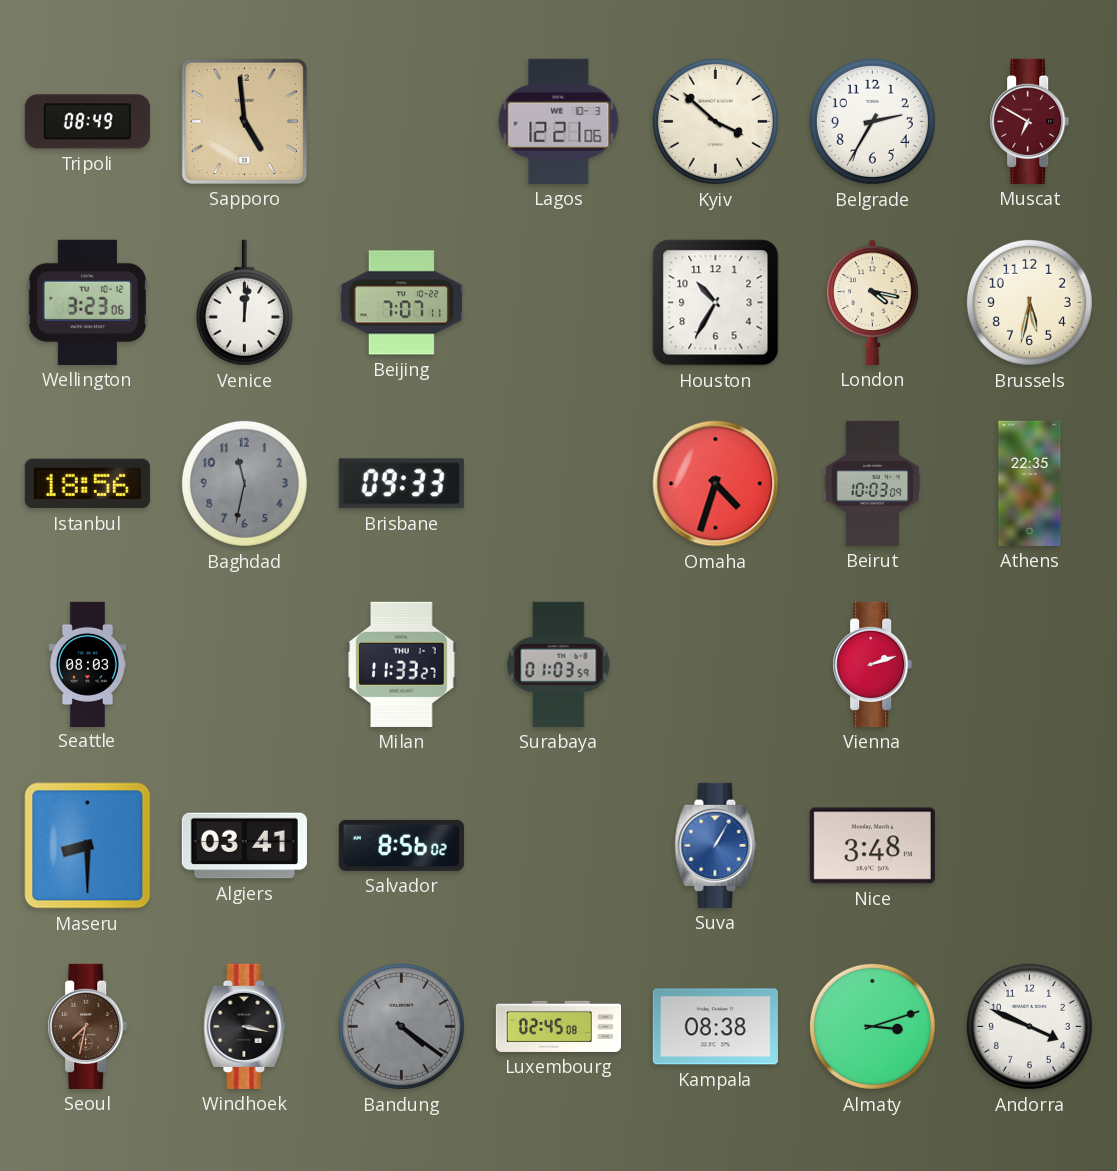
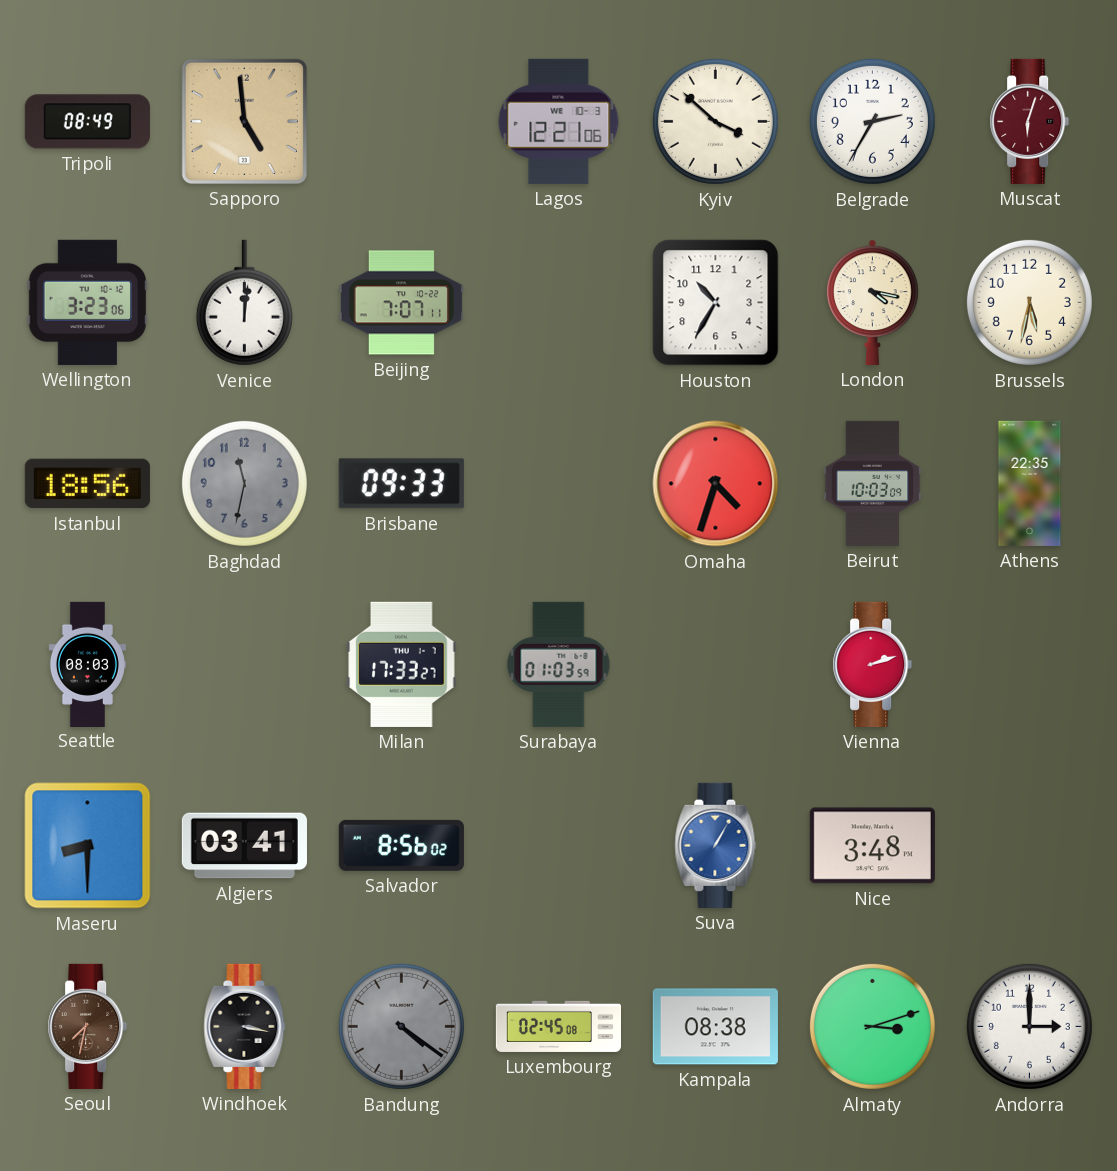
Muscat: 6:50 -> 6:03
Milan: 11:33 -> 17:33
Andorra: 3:49 -> 3:00
